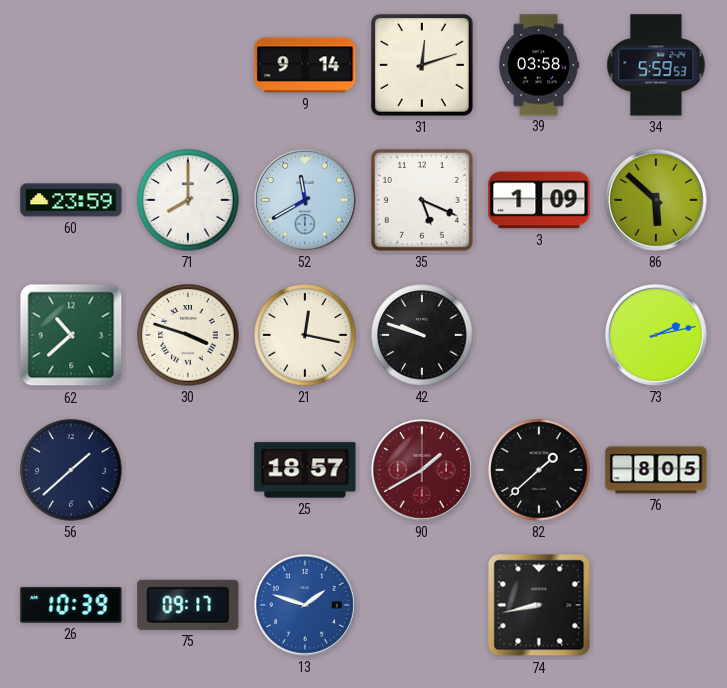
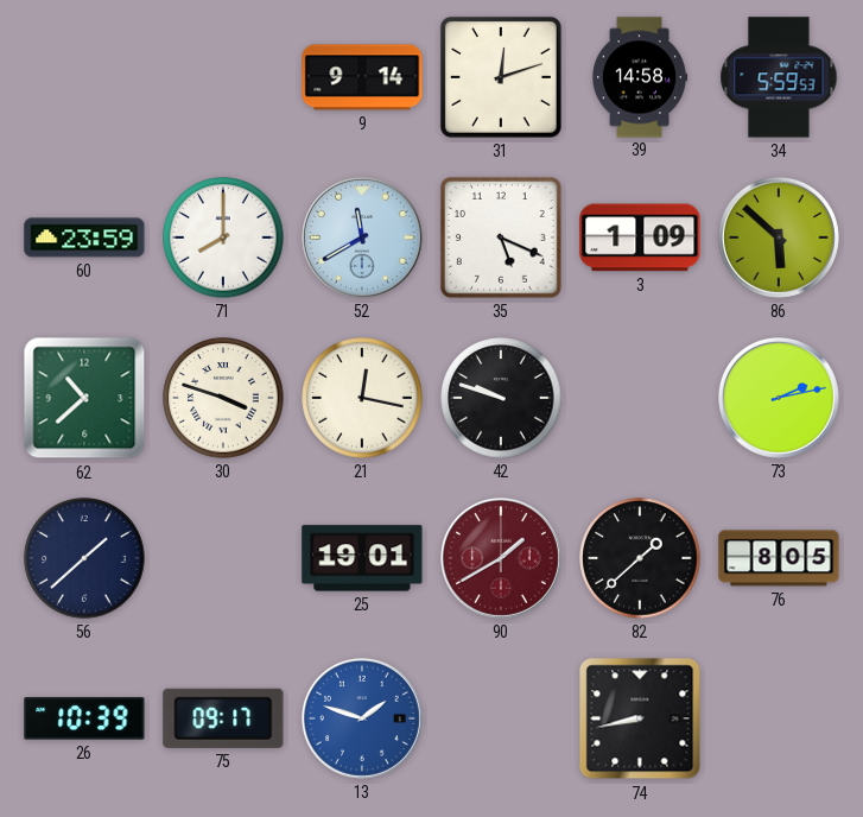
39: 03:58 -> 14:58
25: 18:57 -> 19:01
